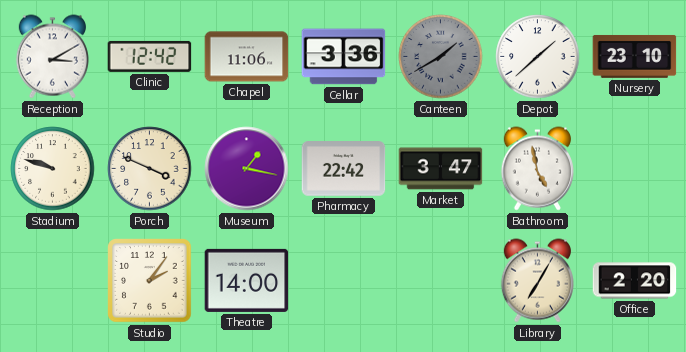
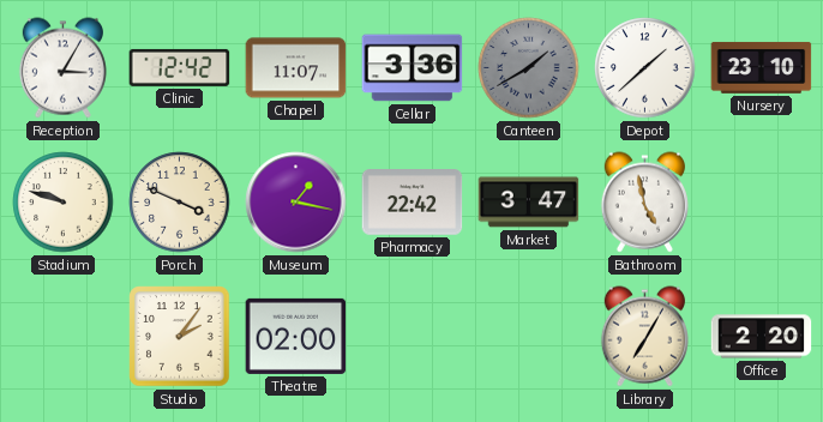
Reception: 3:10 -> 3:05
Chapel: 11:06 -> 11:07
Theatre: 14:00 -> 02:00
